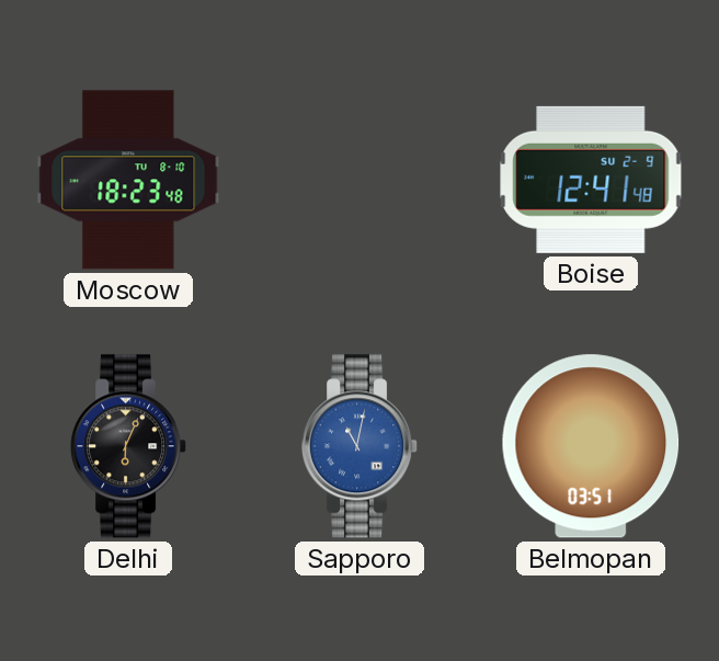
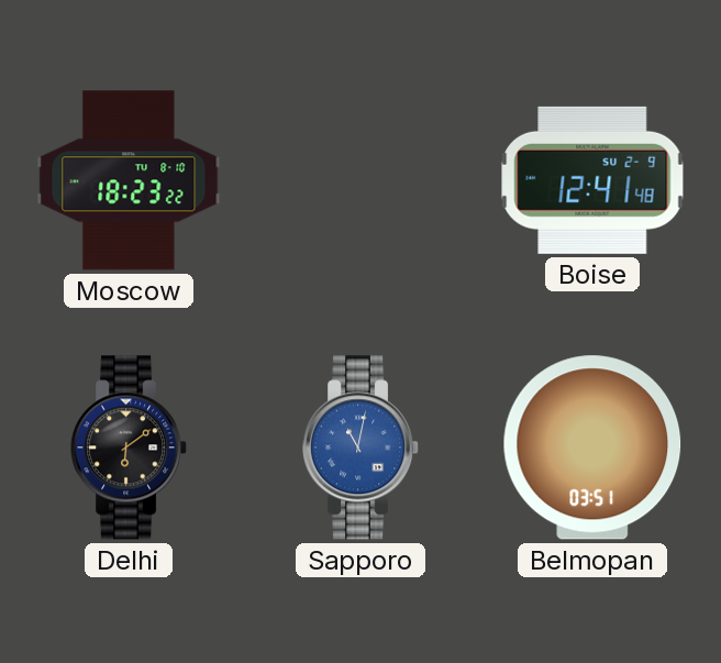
Moscow: 18:23:48 -> 18:23:22
Delhi: 6:04 -> 6:09
